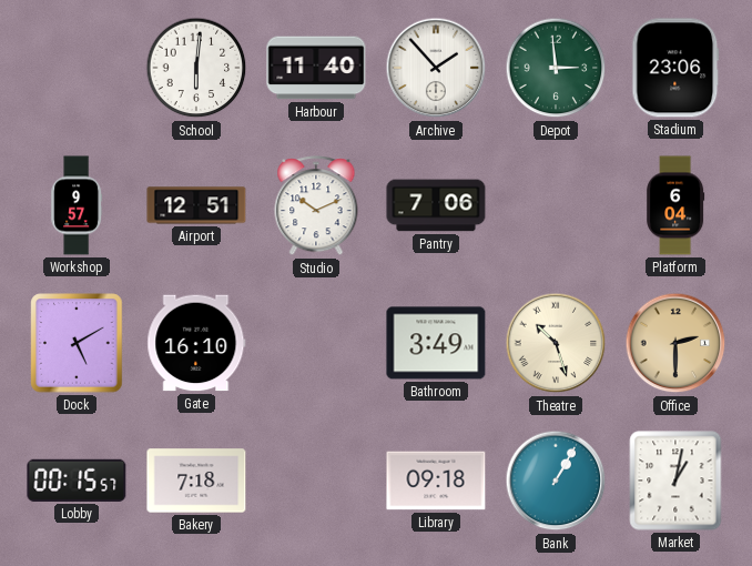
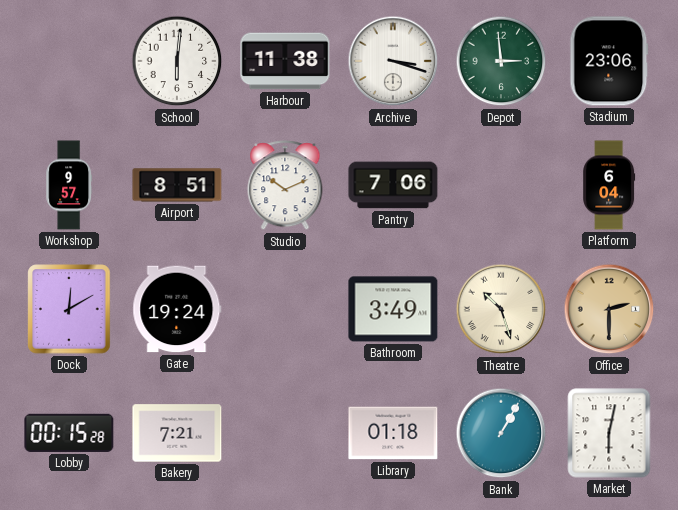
Harbour: 11:40 -> 11:38
Archive: 1:53 -> 3:18
Airport: 12:51 -> 8:51
Dock: 5:10 -> 12:10
Gate: 16:10 -> 19:24
Lobby: 00:15:57 -> 00:15:28
Bakery: 7:18 -> 7:21
Library: 09:18 -> 01:18
Market: 1:02 -> 6:02
